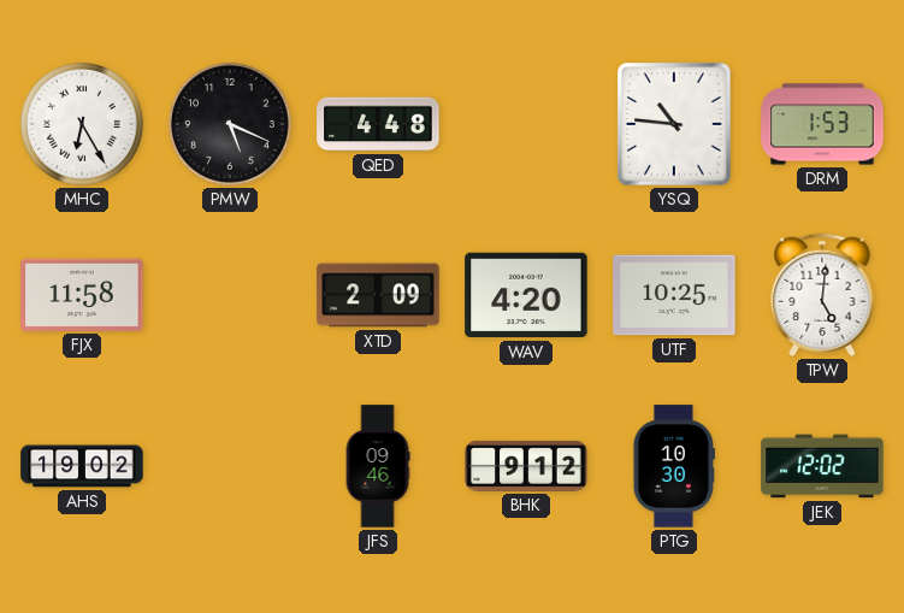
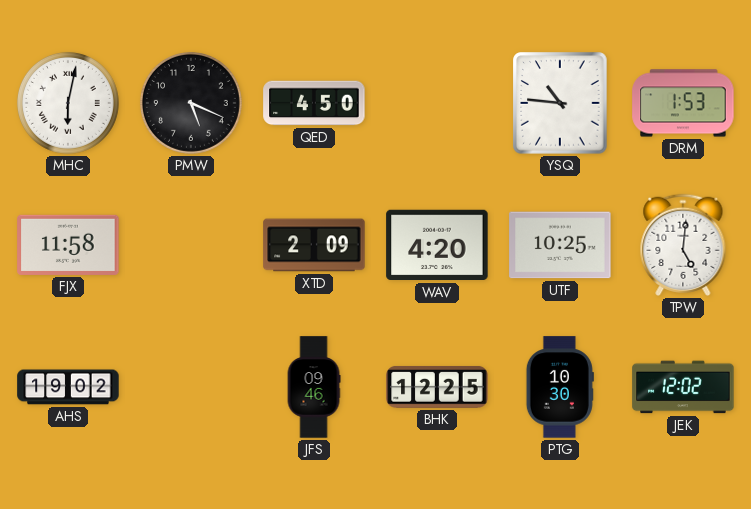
MHC: 6:25 -> 6:02
QED: 4:48 -> 4:50
BHK: 9:12 -> 12:25
